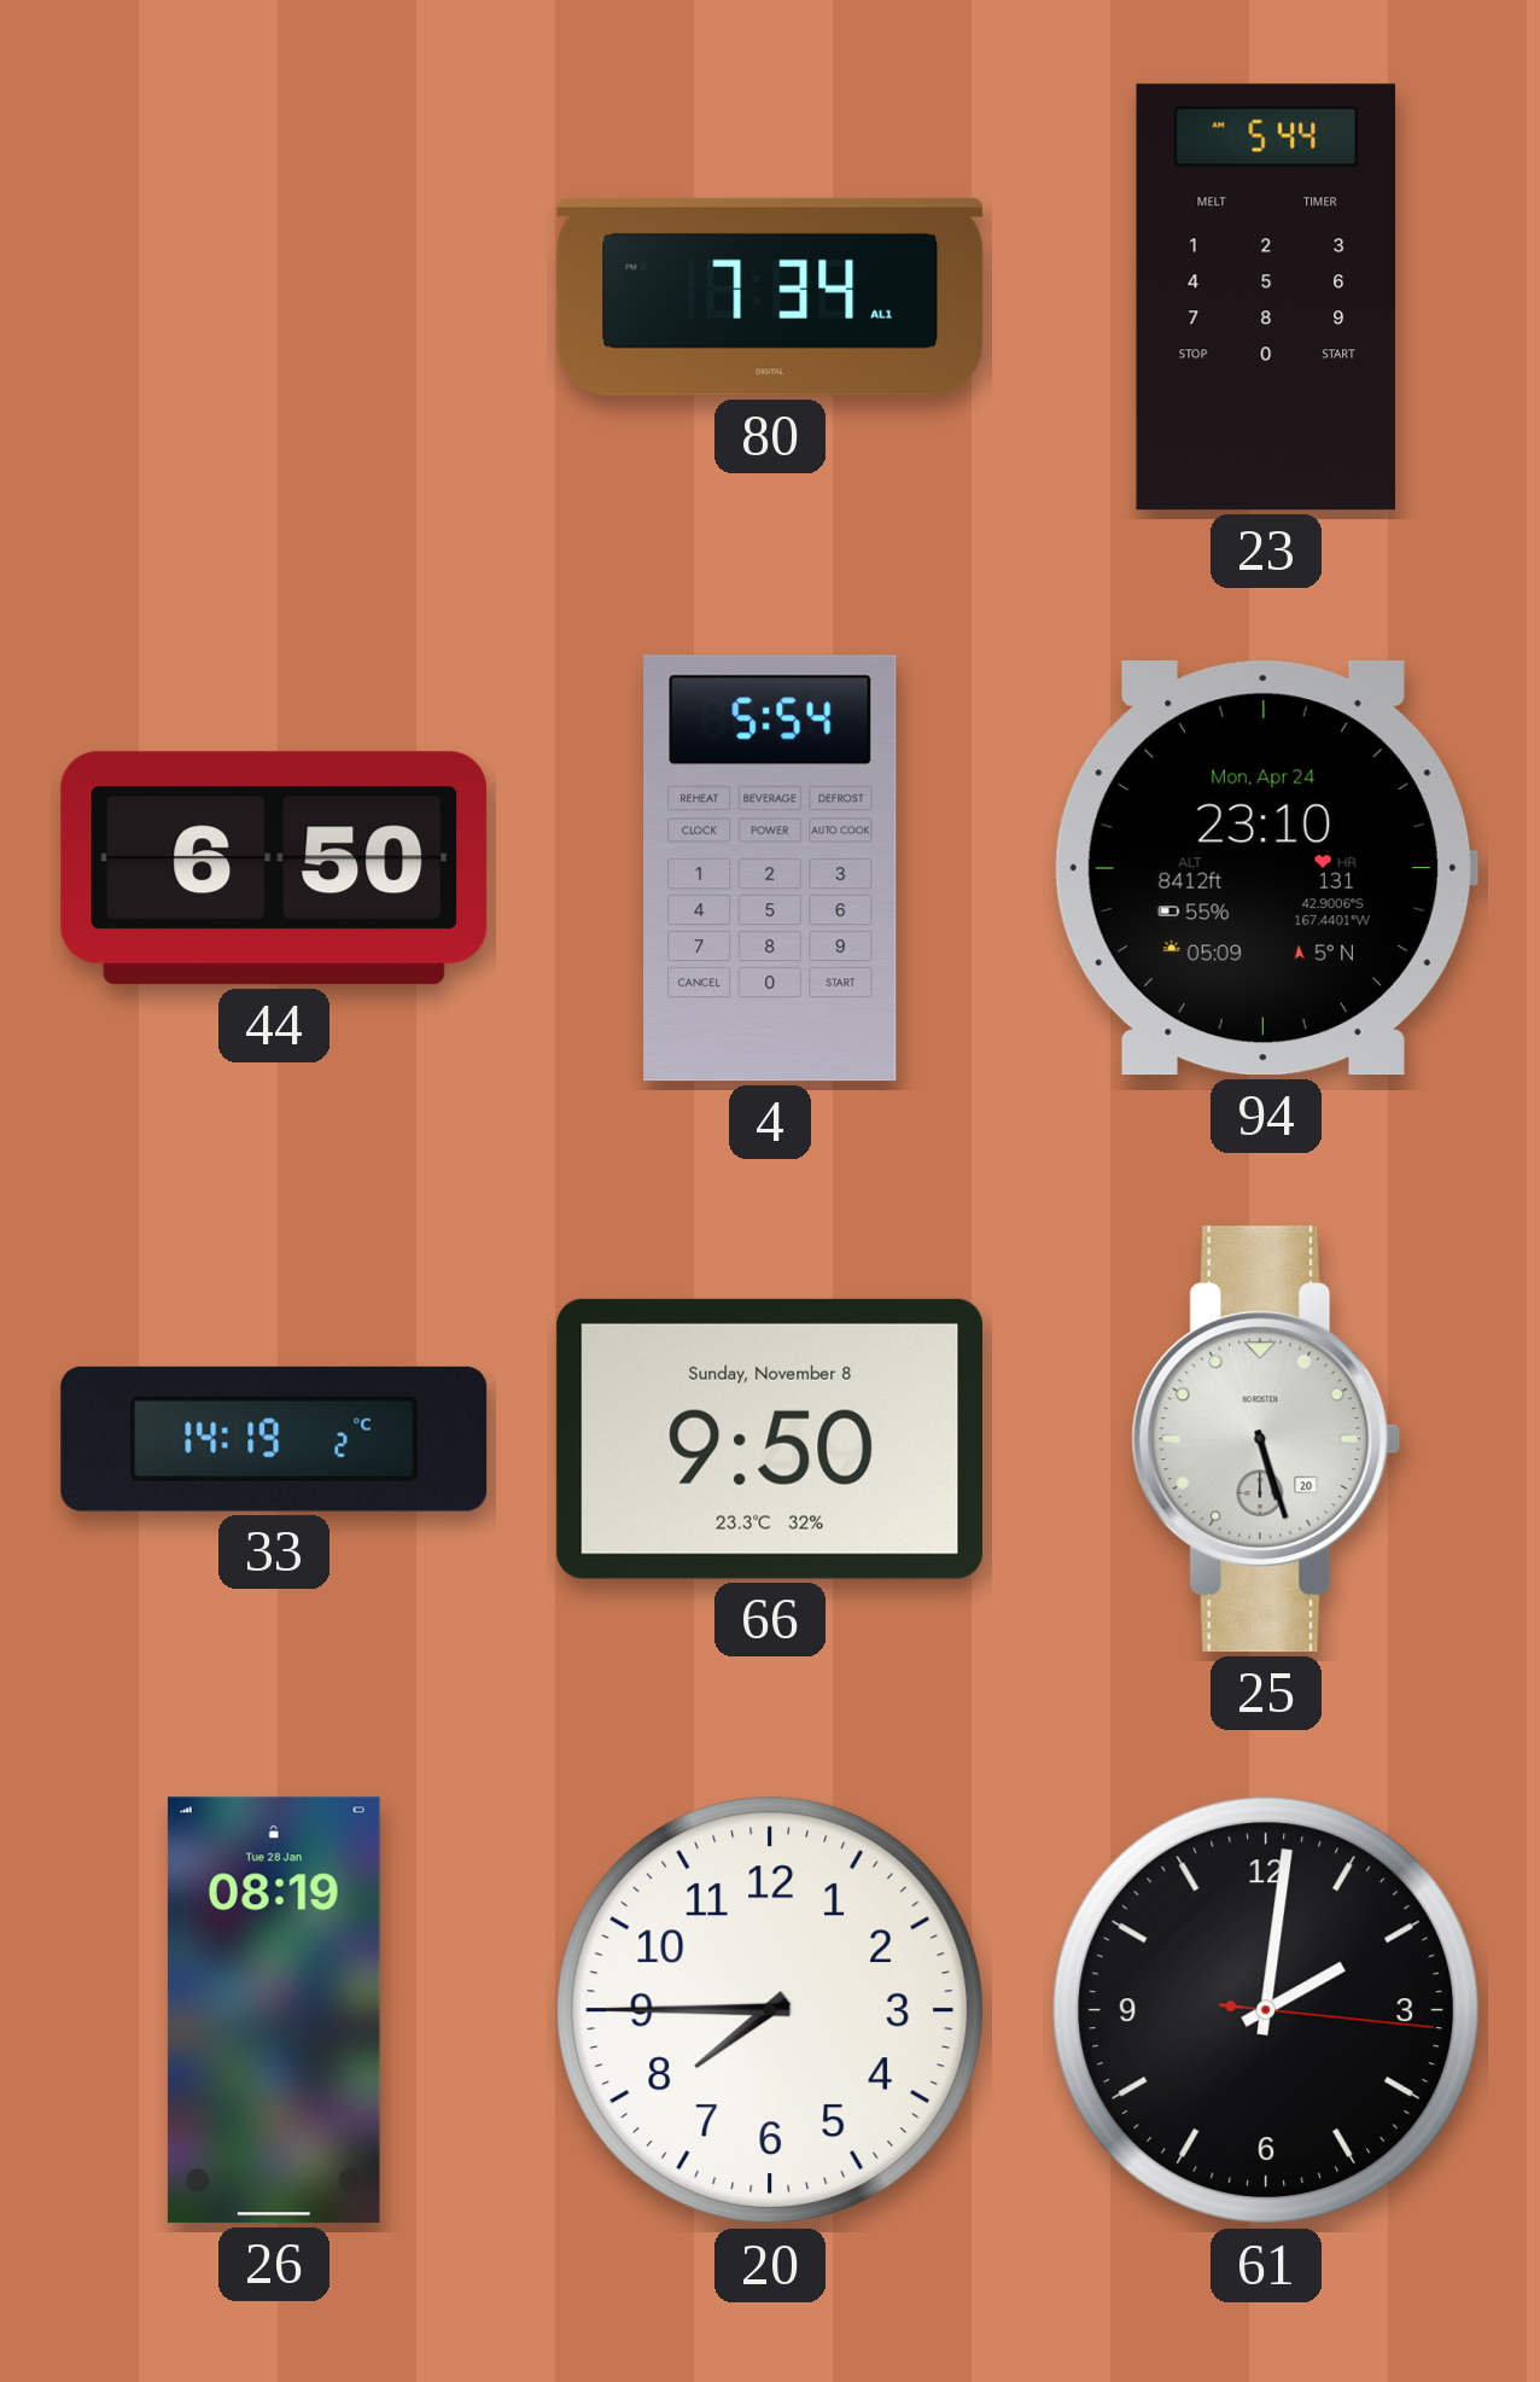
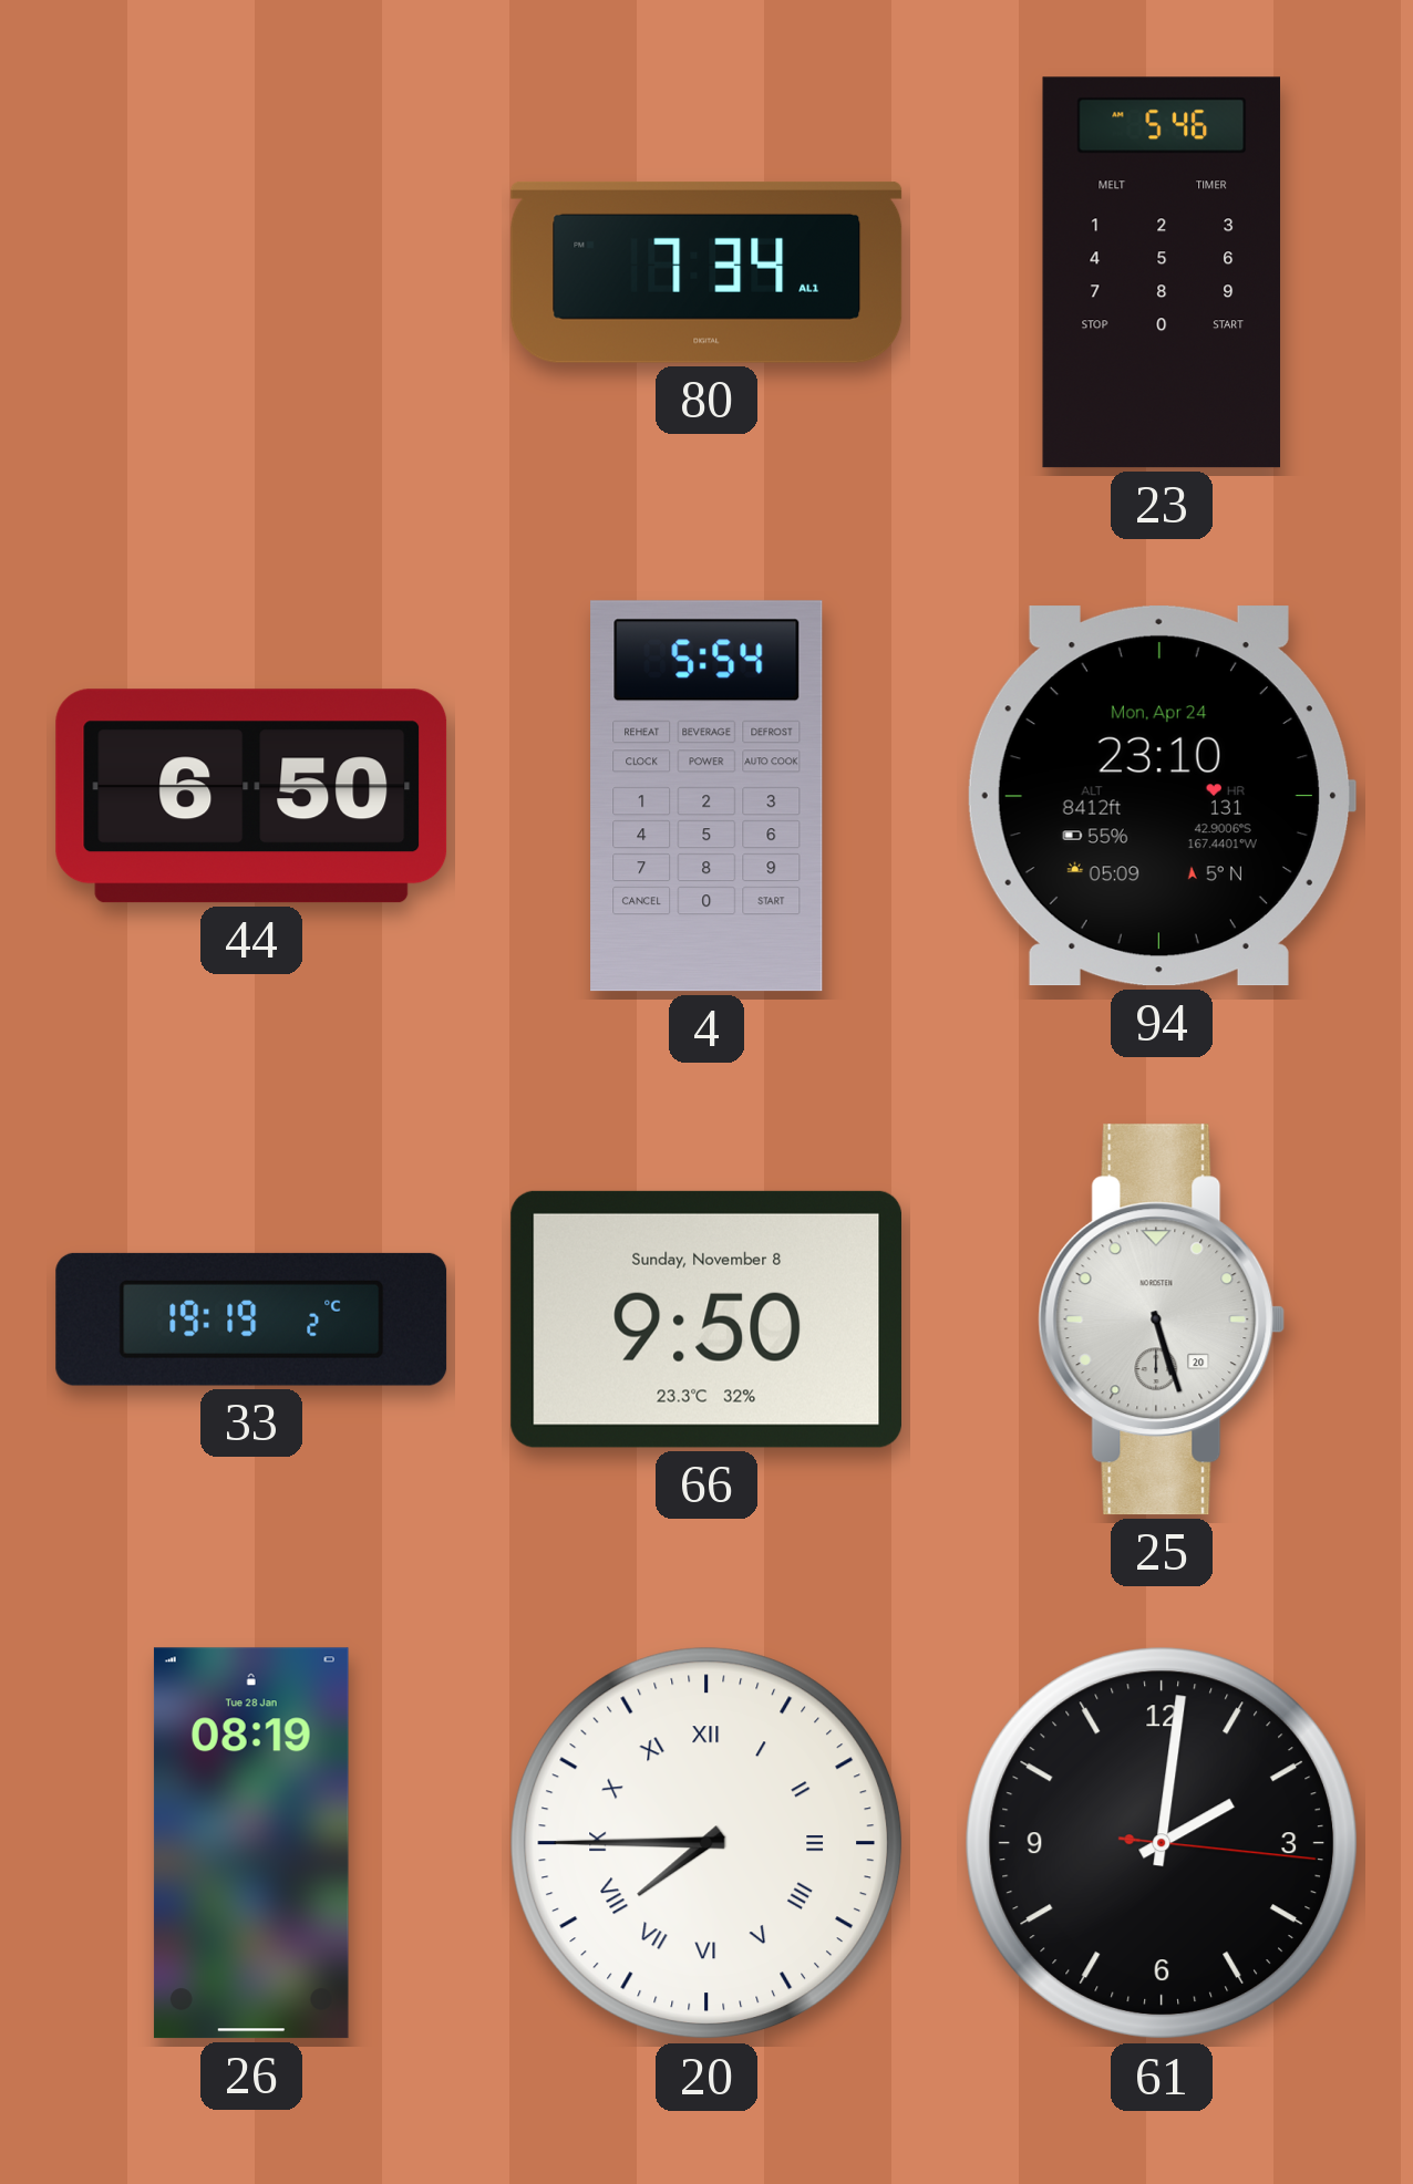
23: 5:44 -> 5:46
33: 14:19 -> 19:19
20 numerals: Arabic -> Roman
